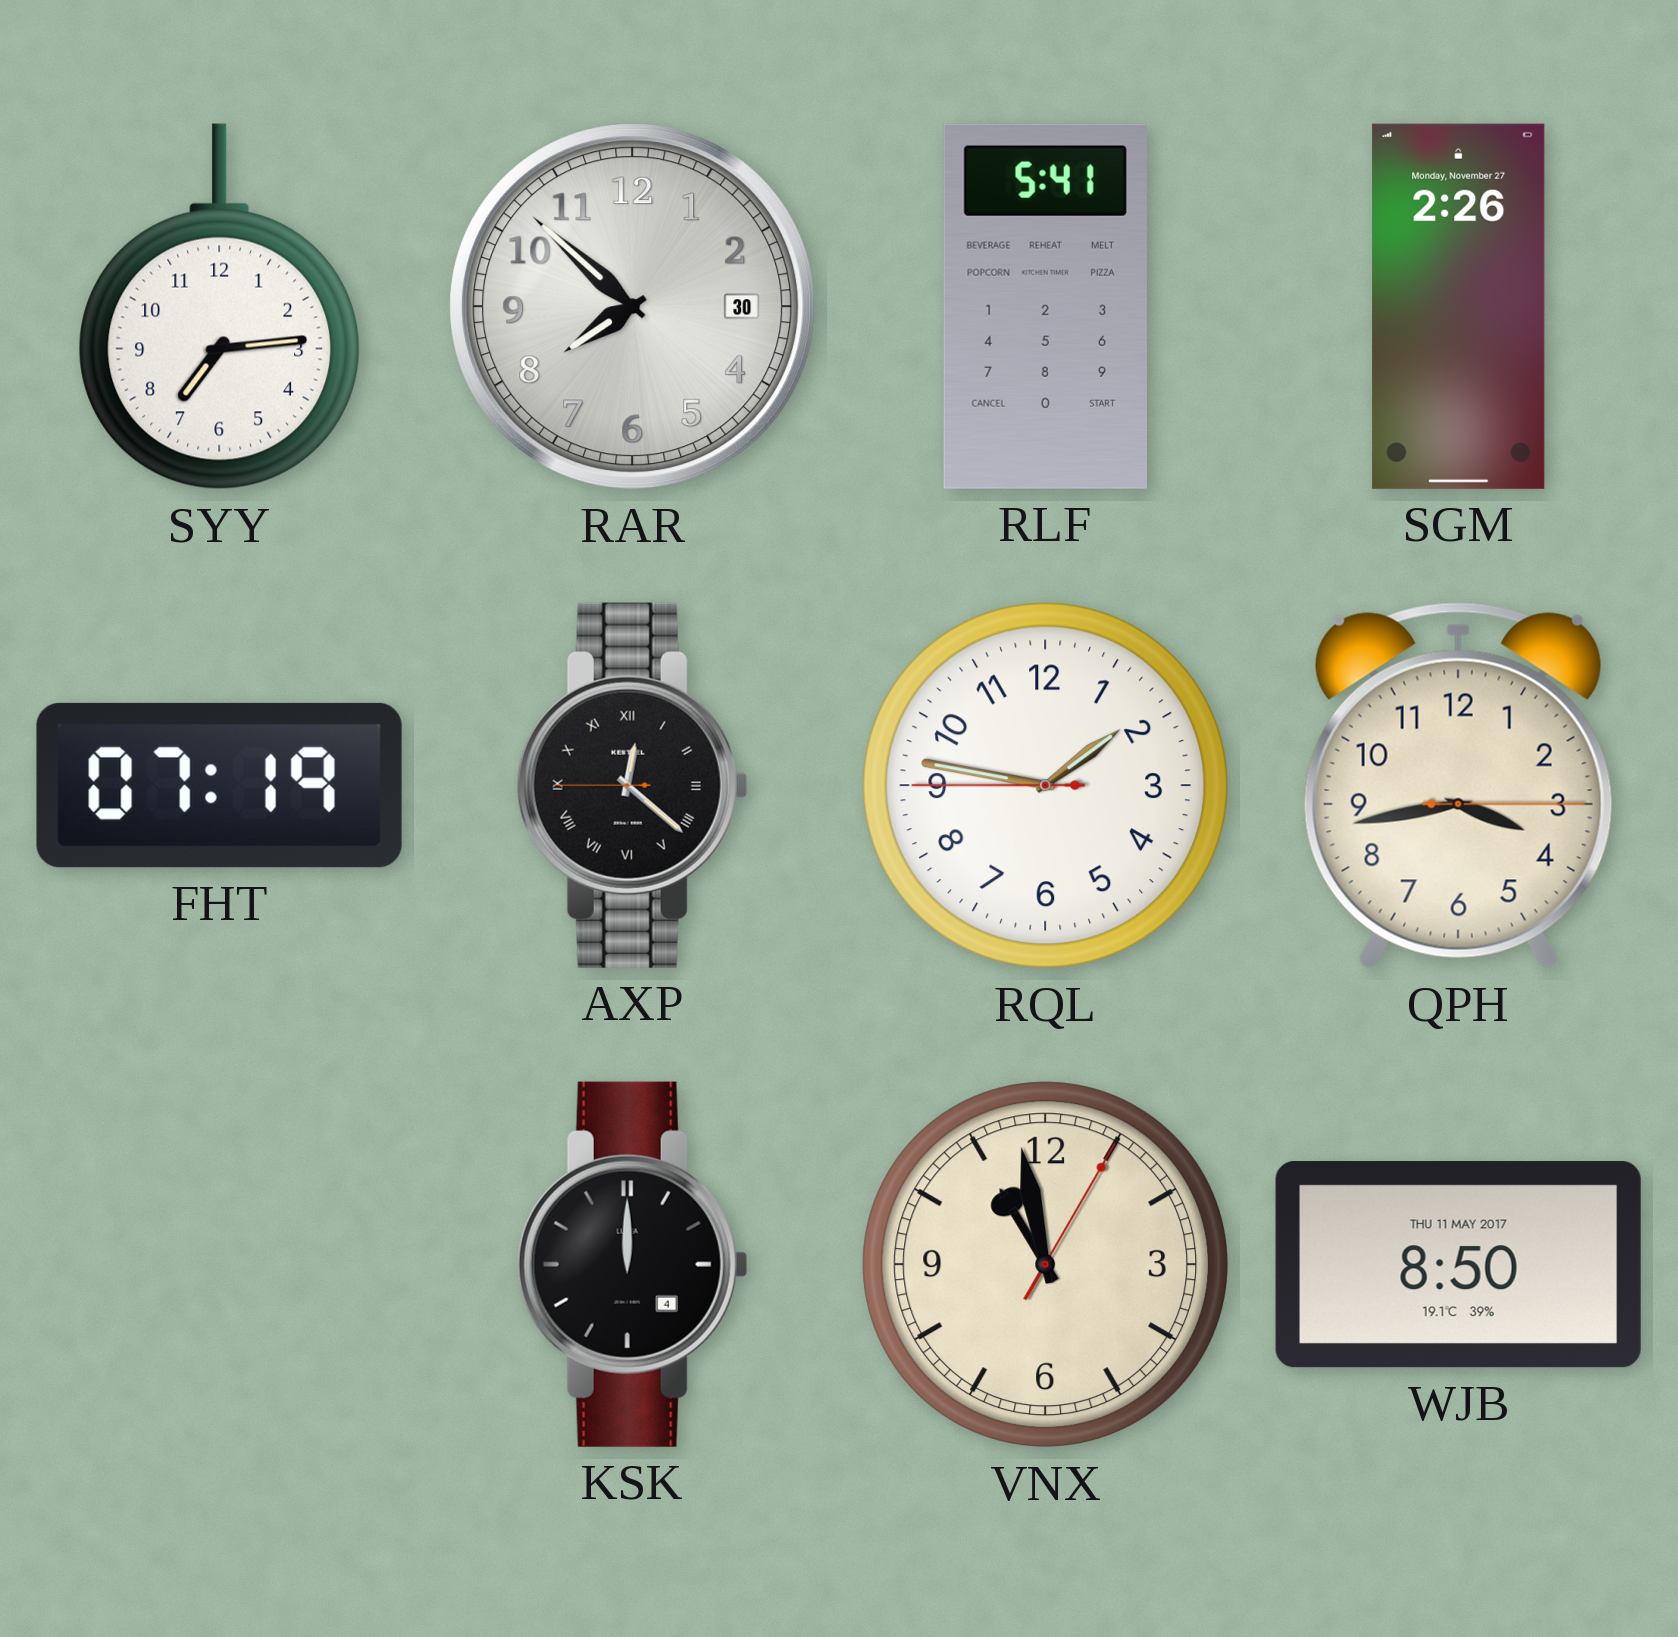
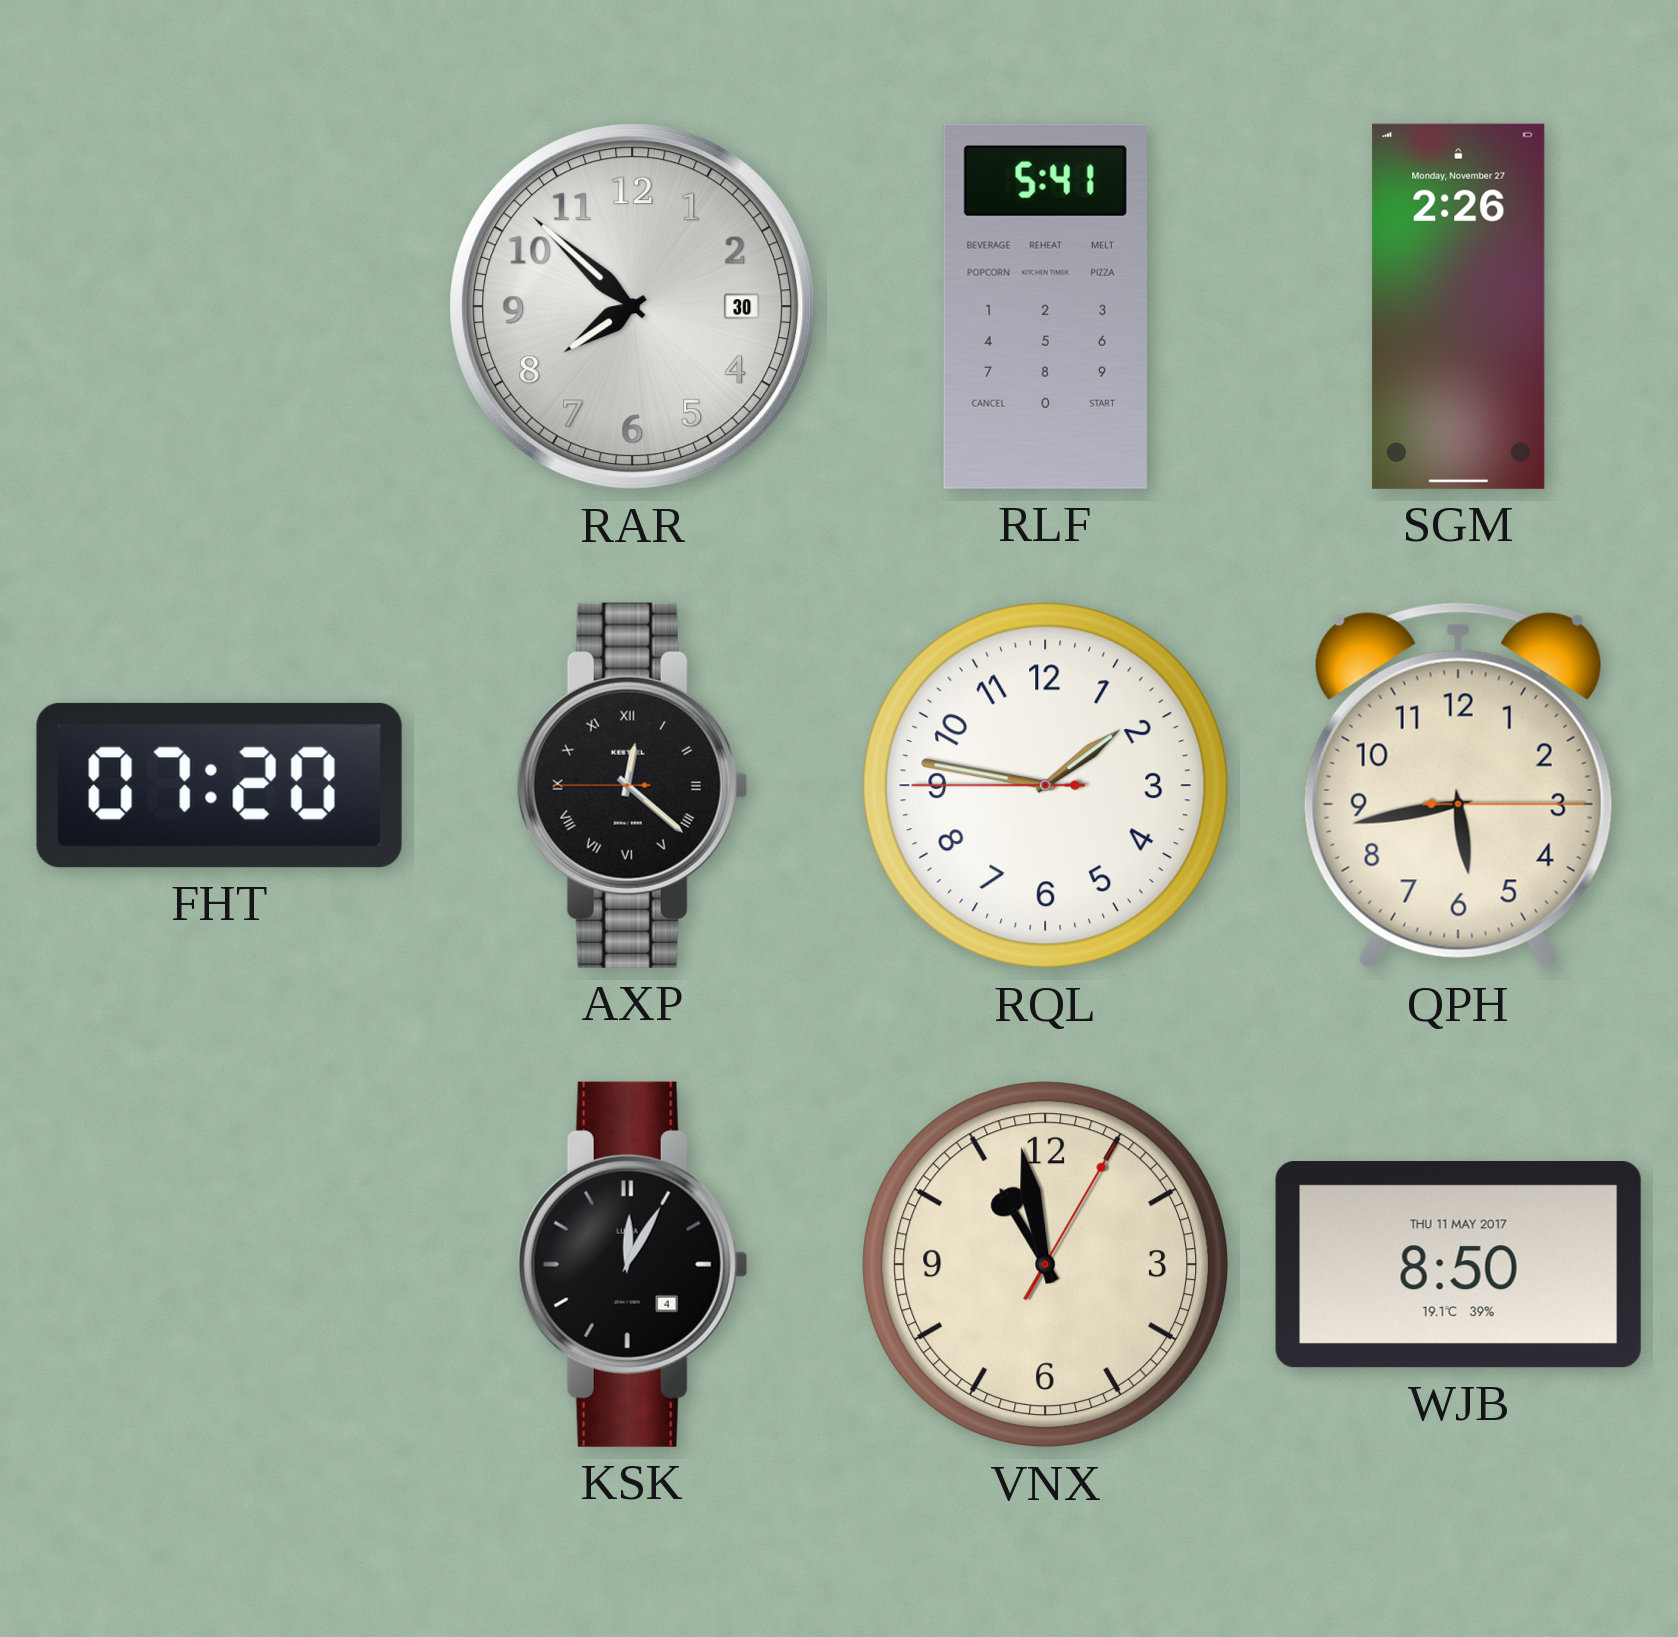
SYY: 7:14 -> none
FHT: 07:19 -> 07:20
QPH: 3:43 -> 5:43
KSK: 12:00 -> 12:05
